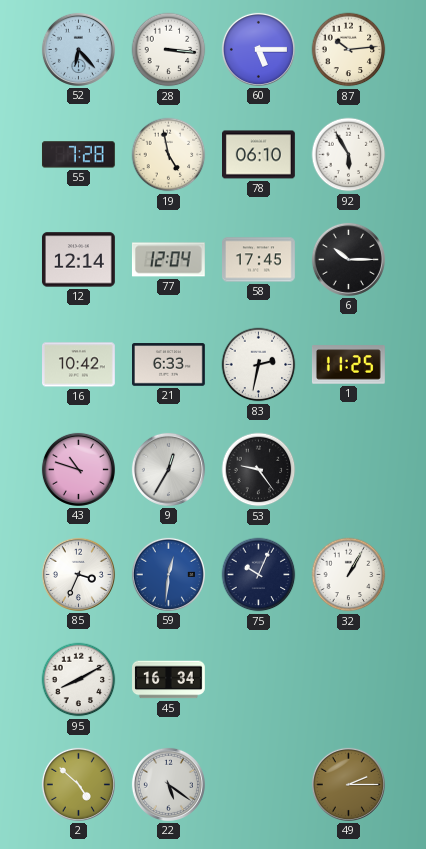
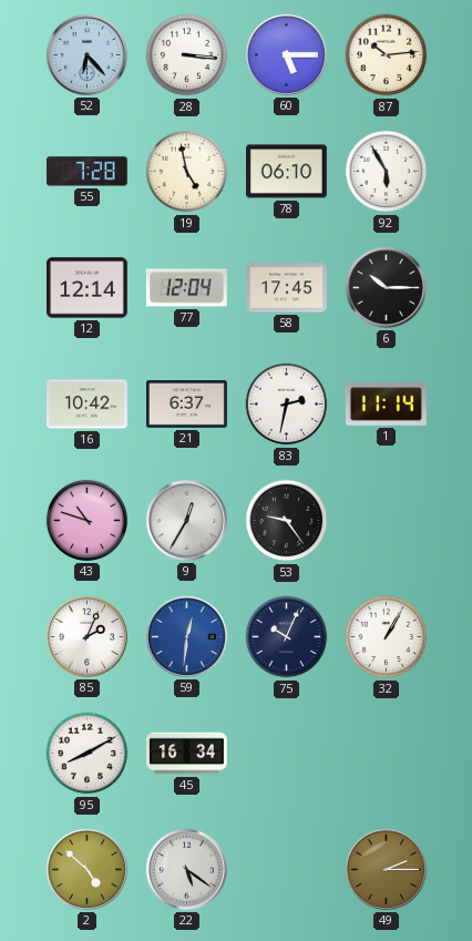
21: 6:33 -> 6:37
1: 11:25 -> 11:14
85: 3:34 -> 2:04
